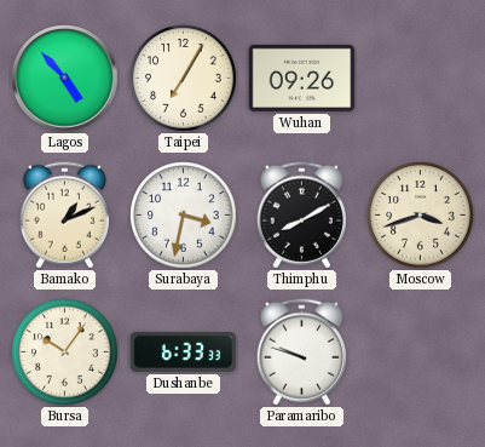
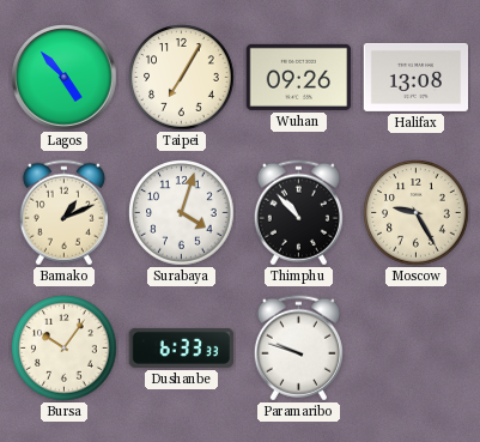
Halifax: none -> 13:08
Surabaya: 3:32 -> 4:03
Thimphu: 8:10 -> 10:53
Moscow: 3:42 -> 9:25
